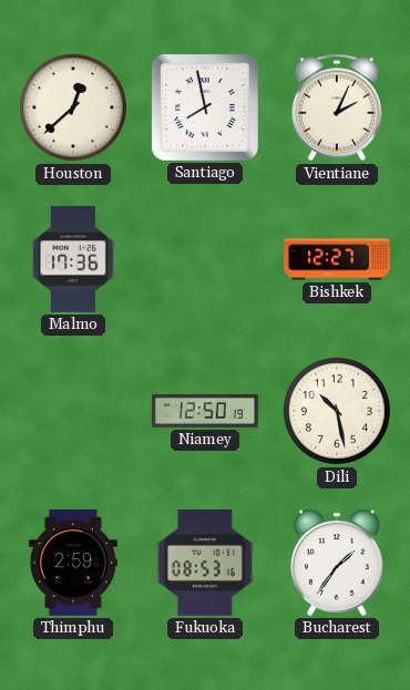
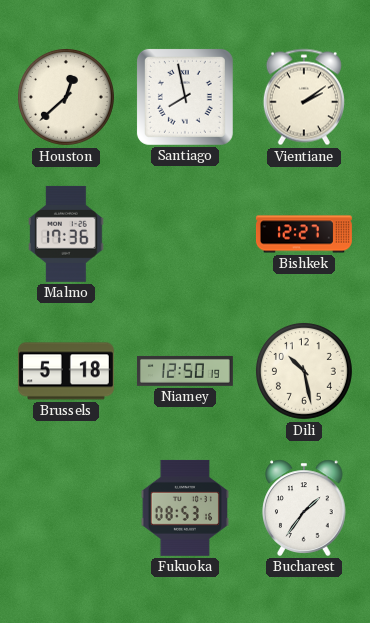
Vientiane: 2:04 -> 2:09
Brussels: none -> 5:18
Thimphu: 2:59 -> none
